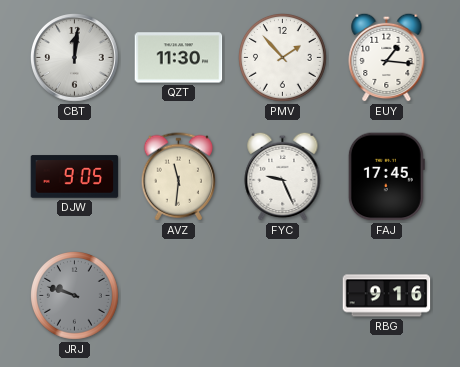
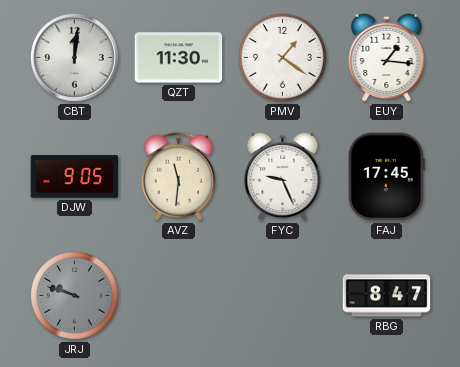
PMV: 1:53 -> 1:21
RBG: 9:16 -> 8:47
